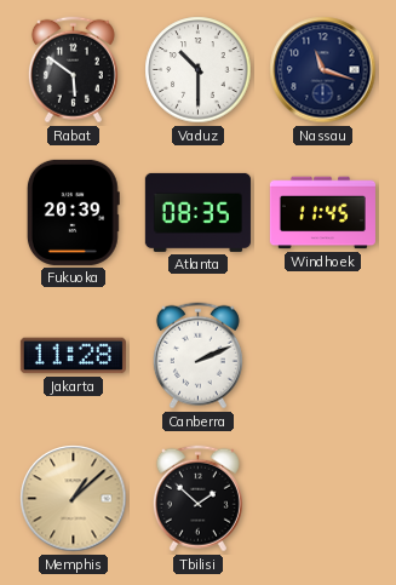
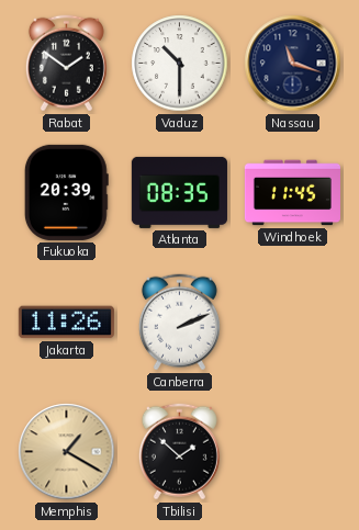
Rabat: 5:51 -> 1:51
Jakarta: 11:28 -> 11:26
Memphis: 1:08 -> 1:20
